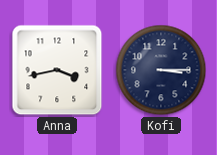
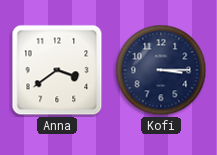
Anna: 3:43 -> 3:39
